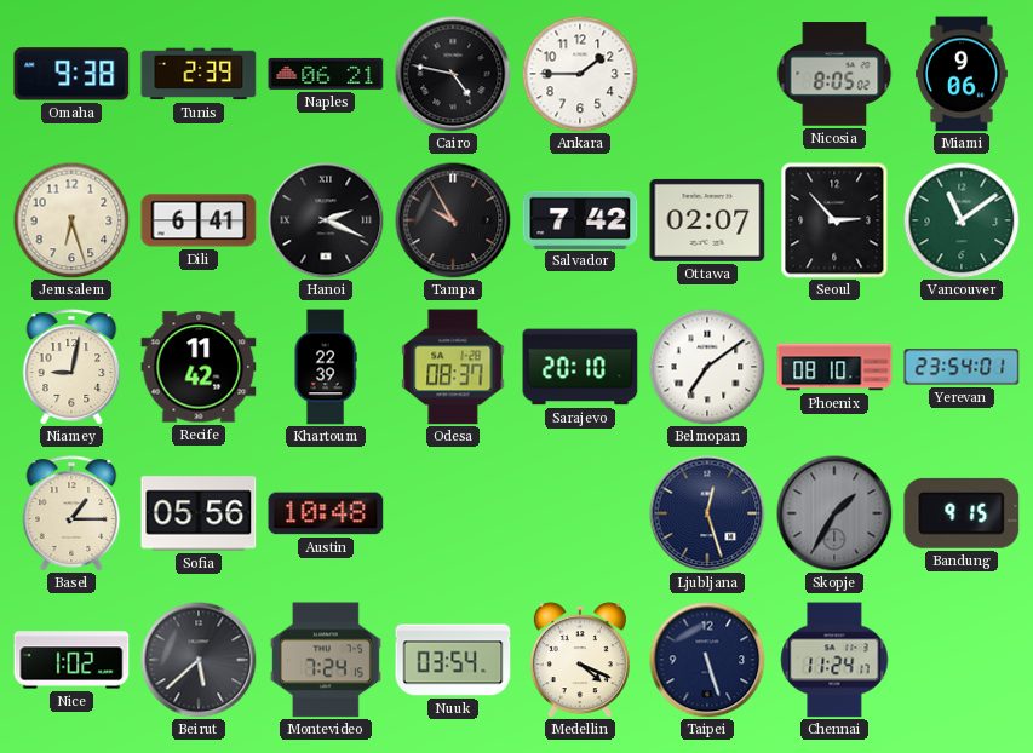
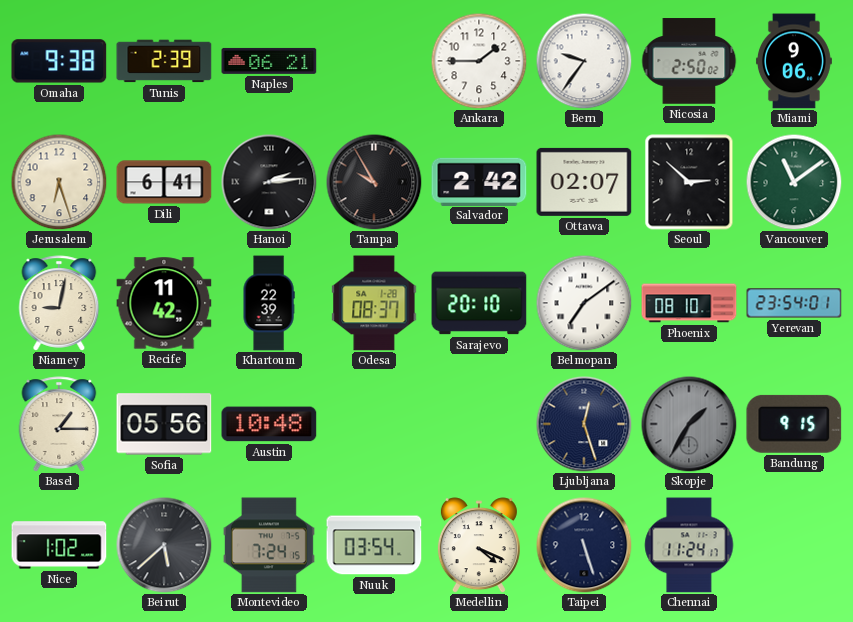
Cairo: 4:47 -> none
Bern: none -> 9:36
Nicosia: 8:05 -> 2:50
Hanoi: 2:19 -> 2:14
Salvador: 7:42 -> 2:42
Seoul: 2:53 -> 2:52
